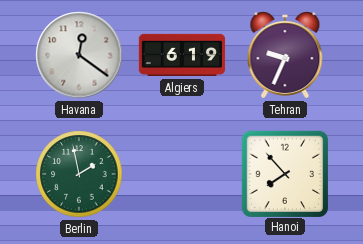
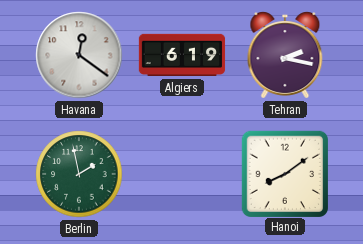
Tehran: 9:34 -> 2:17
Hanoi: 7:53 -> 8:09
